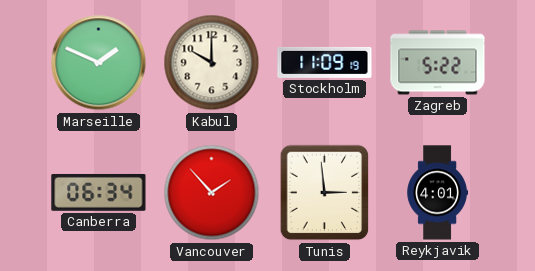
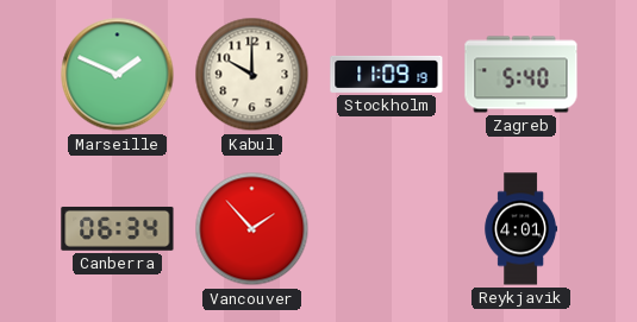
Zagreb: 5:22 -> 5:40
Tunis: 2:59 -> none
